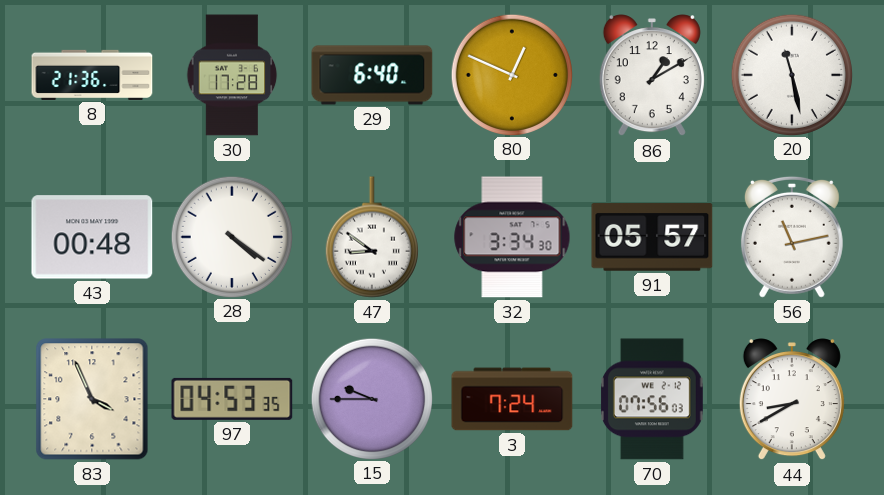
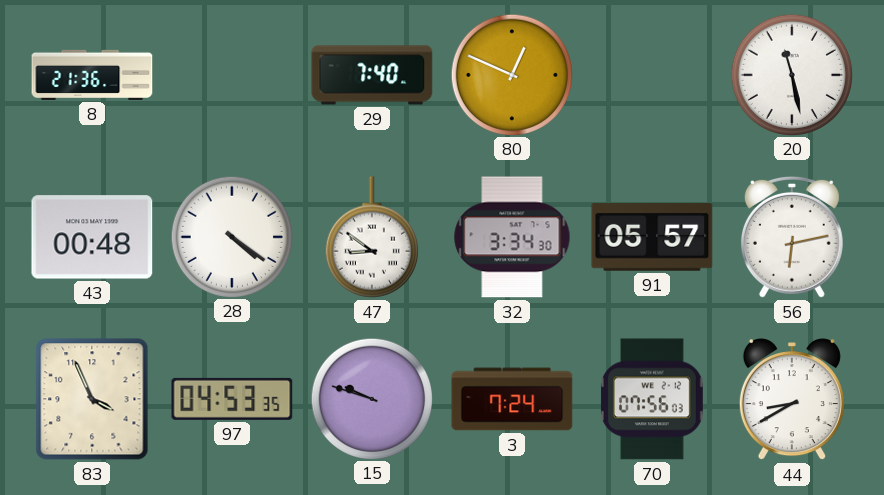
30: 17:28 -> none
29: 6:40 -> 7:40
86: 1:10 -> none
56: 11:13 -> 6:13
15: 9:45 -> 9:48
